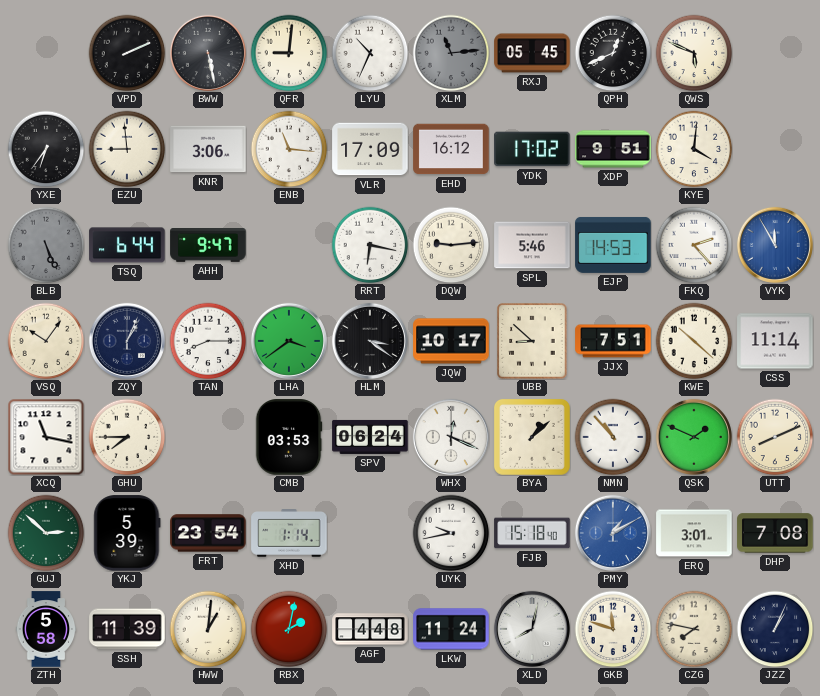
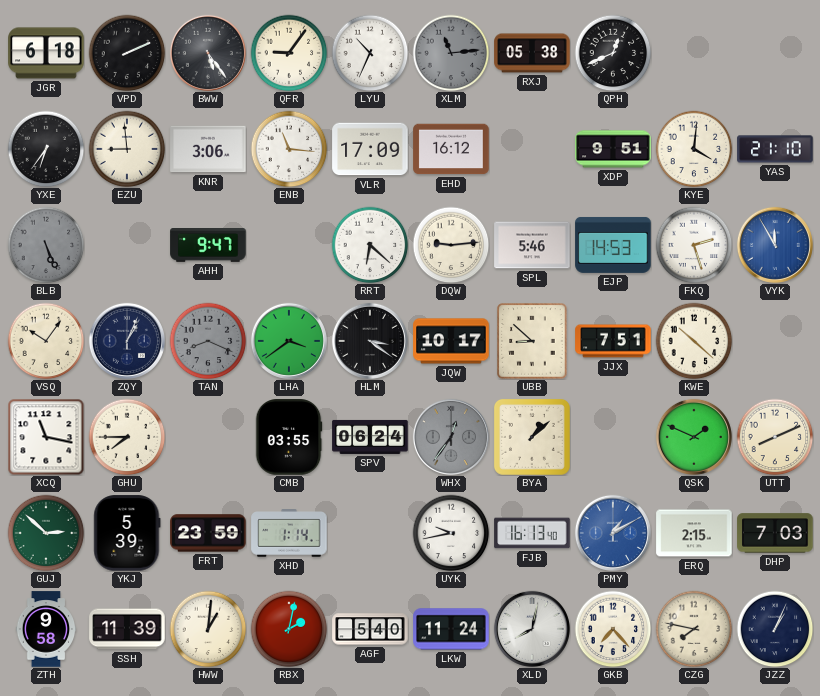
JGR: none -> 6:18
BWW: 5:28 -> 5:24
QFR: 9:01 -> 9:06
RXJ: 05:45 -> 05:38
QWS: 5:49 -> none
YDK: 17:02 -> none
YAS: none -> 21:10
TSQ: 6:44 -> none
RRT: 6:17 -> 6:22
FKQ: 2:23 -> 2:27
TAN: 8:15 -> 8:19
TAN dial: white -> grey
CSS: 11:14 -> none
CMB: 03:53 -> 03:55
WHX: 12:19 -> 12:36
WHX dial: white -> grey
NMN: 10:53 -> none
FRT: 23:54 -> 23:59
FJB: 15:18 -> 16:13
ERQ: 3:01 -> 2:15
DHP: 7:08 -> 7:03
ZTH: 5:58 -> 9:58
AGF: 4:48 -> 5:40
GKB: 11:48 -> 7:23
